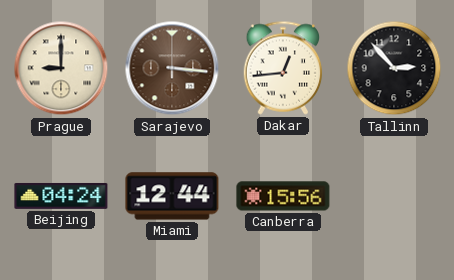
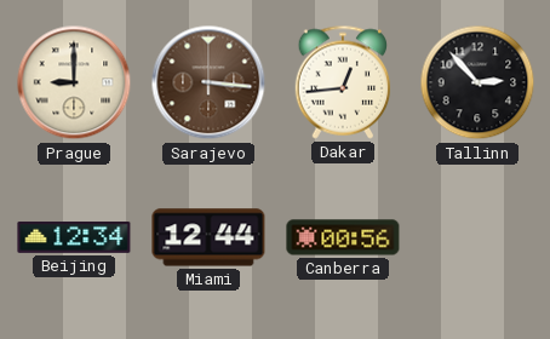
Beijing: 04:24 -> 12:34
Canberra: 15:56 -> 00:56
